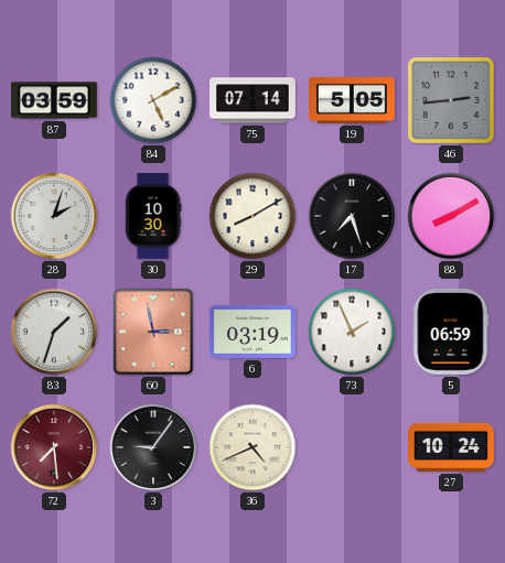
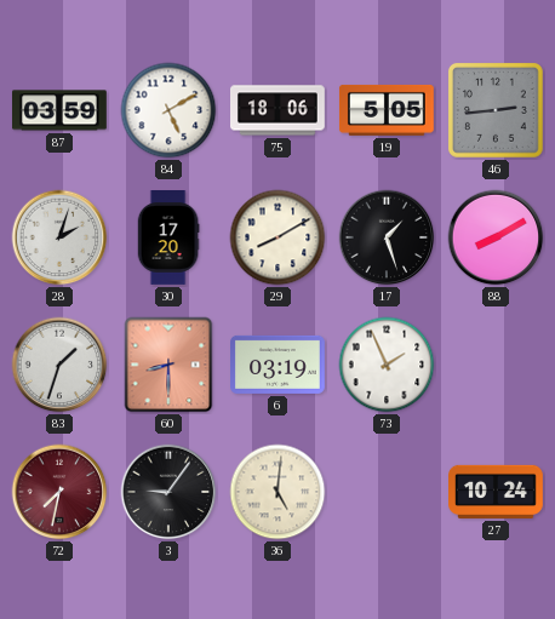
75: 07:14 -> 18:06
30: 10:30 -> 17:20
17: 7:27 -> 1:27
60: 2:58 -> 8:30
5: 06:59 -> none
72: 7:29 -> 7:32
36: 4:41 -> 5:01
